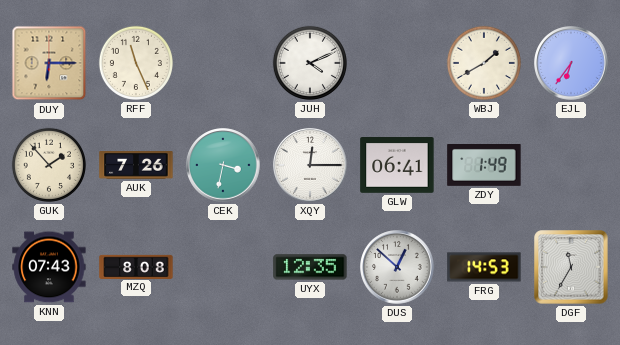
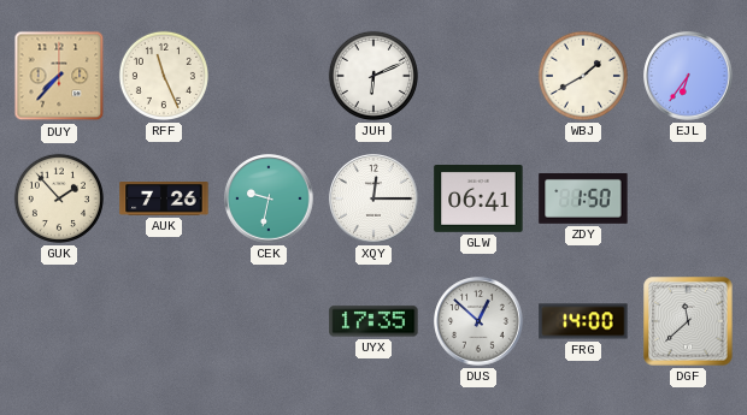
DUY: 6:15 -> 7:37
JUH: 4:11 -> 6:11
CEK: 3:32 -> 9:32
ZDY: 1:49 -> 1:50
KNN: 07:43 -> none
MZQ: 8:08 -> none
UYX: 12:35 -> 17:35
FRG: 14:53 -> 14:00
DGF: 11:35 -> 11:38
